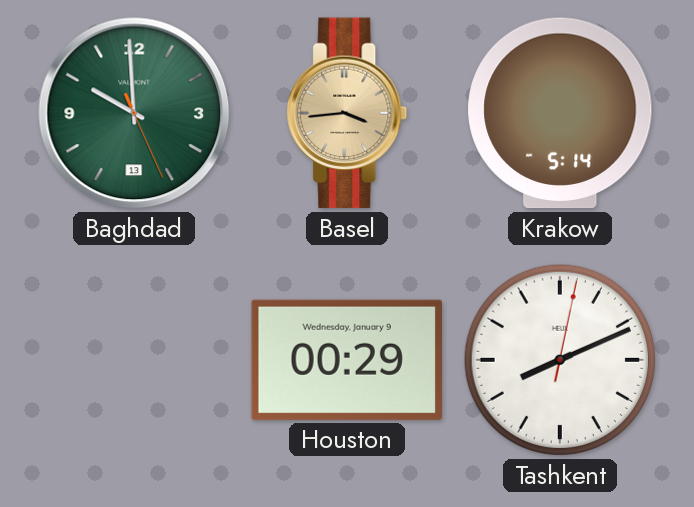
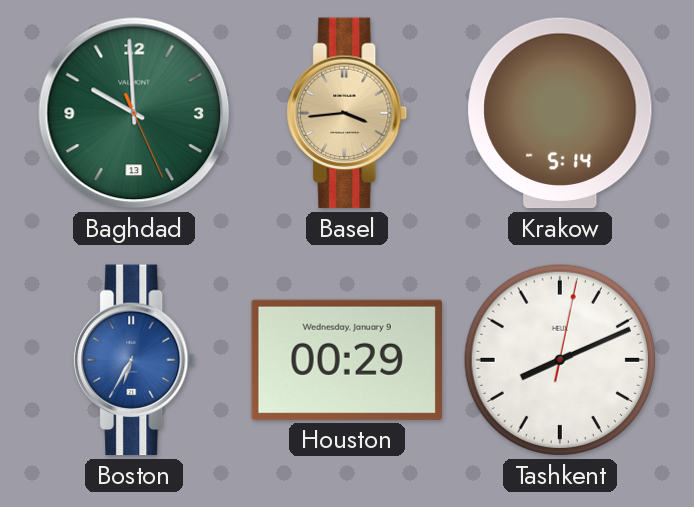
Boston: none -> 6:35
